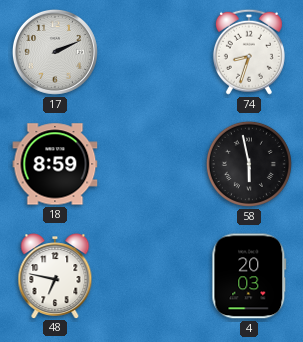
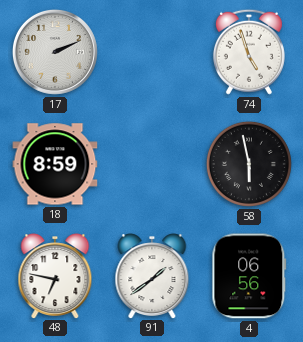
74: 8:33 -> 4:57
91: none -> 1:39
4: 20:03 -> 06:56
